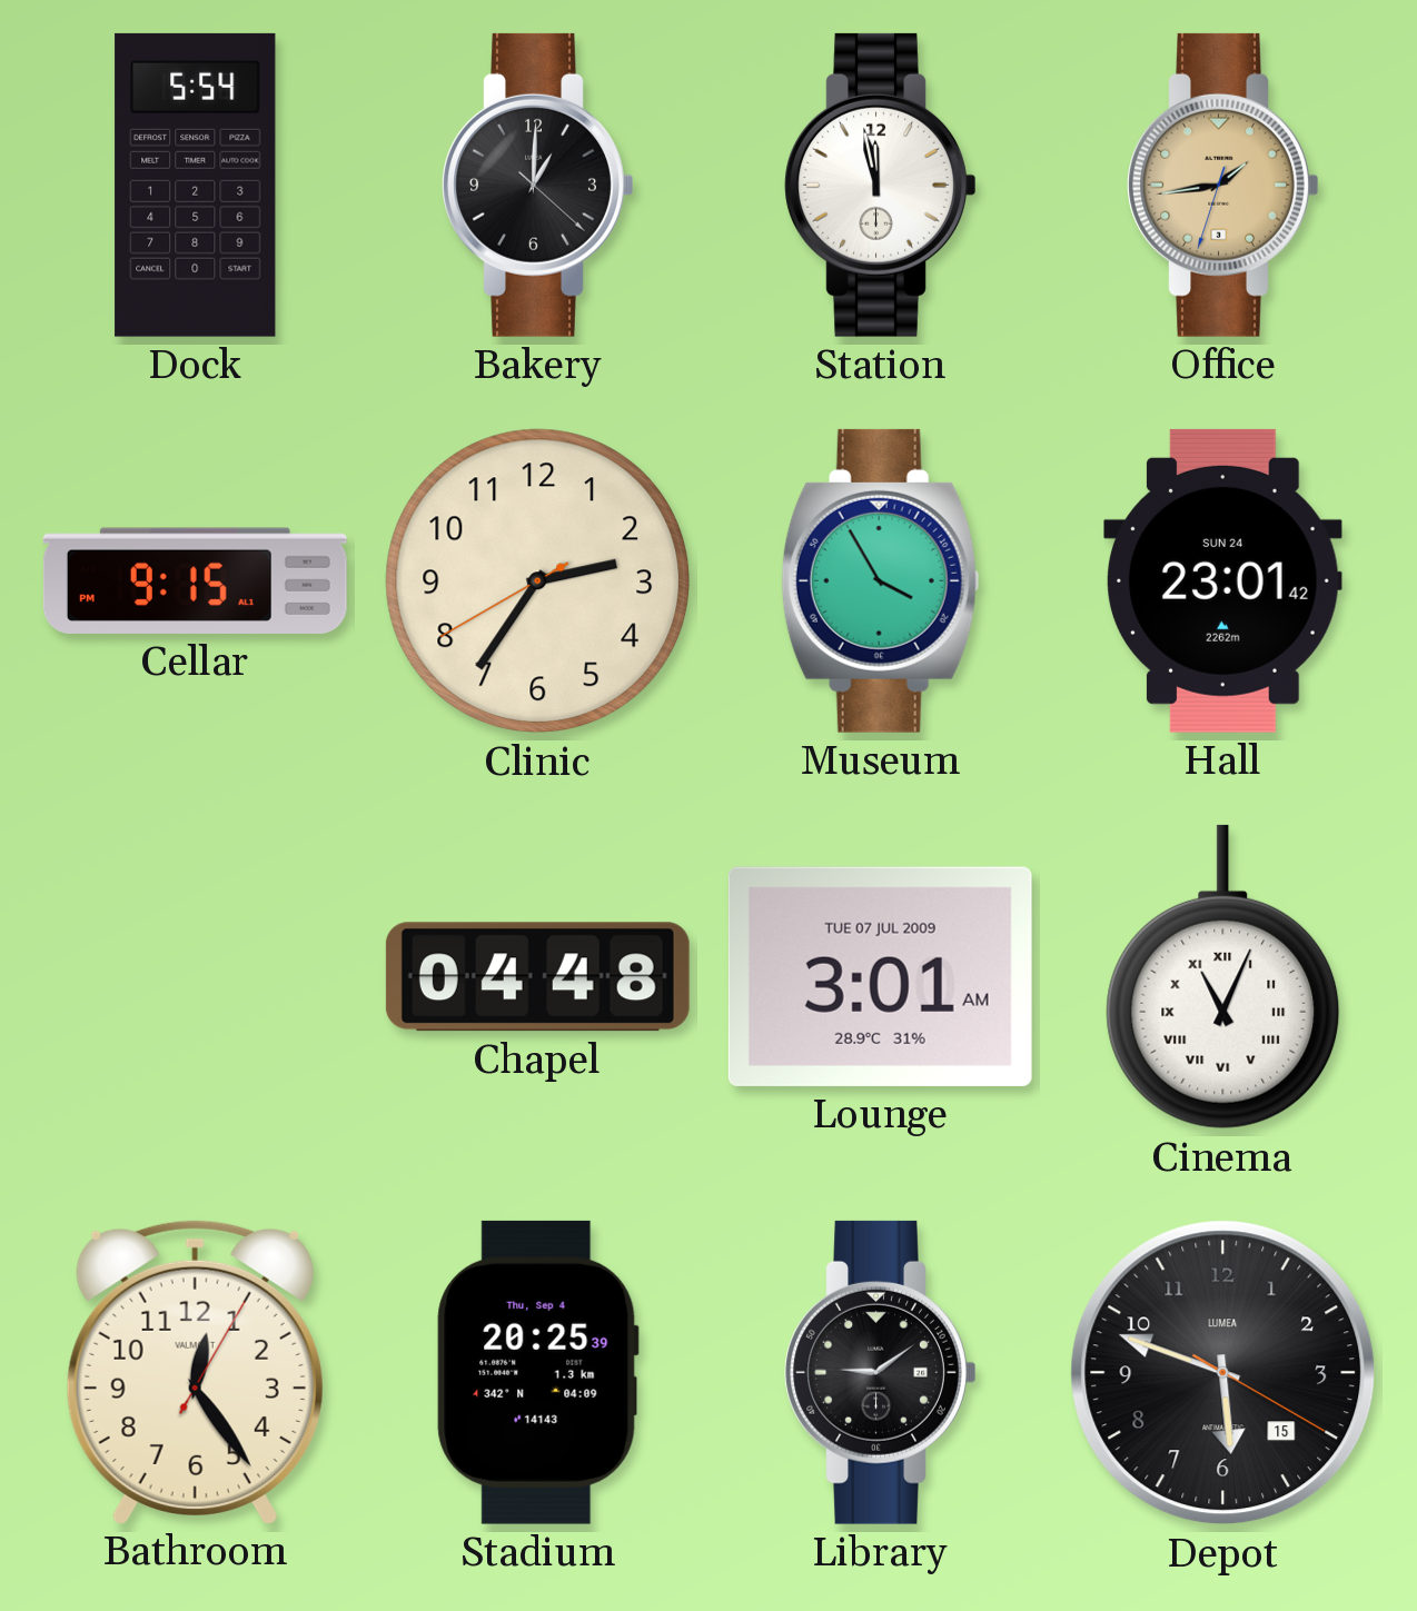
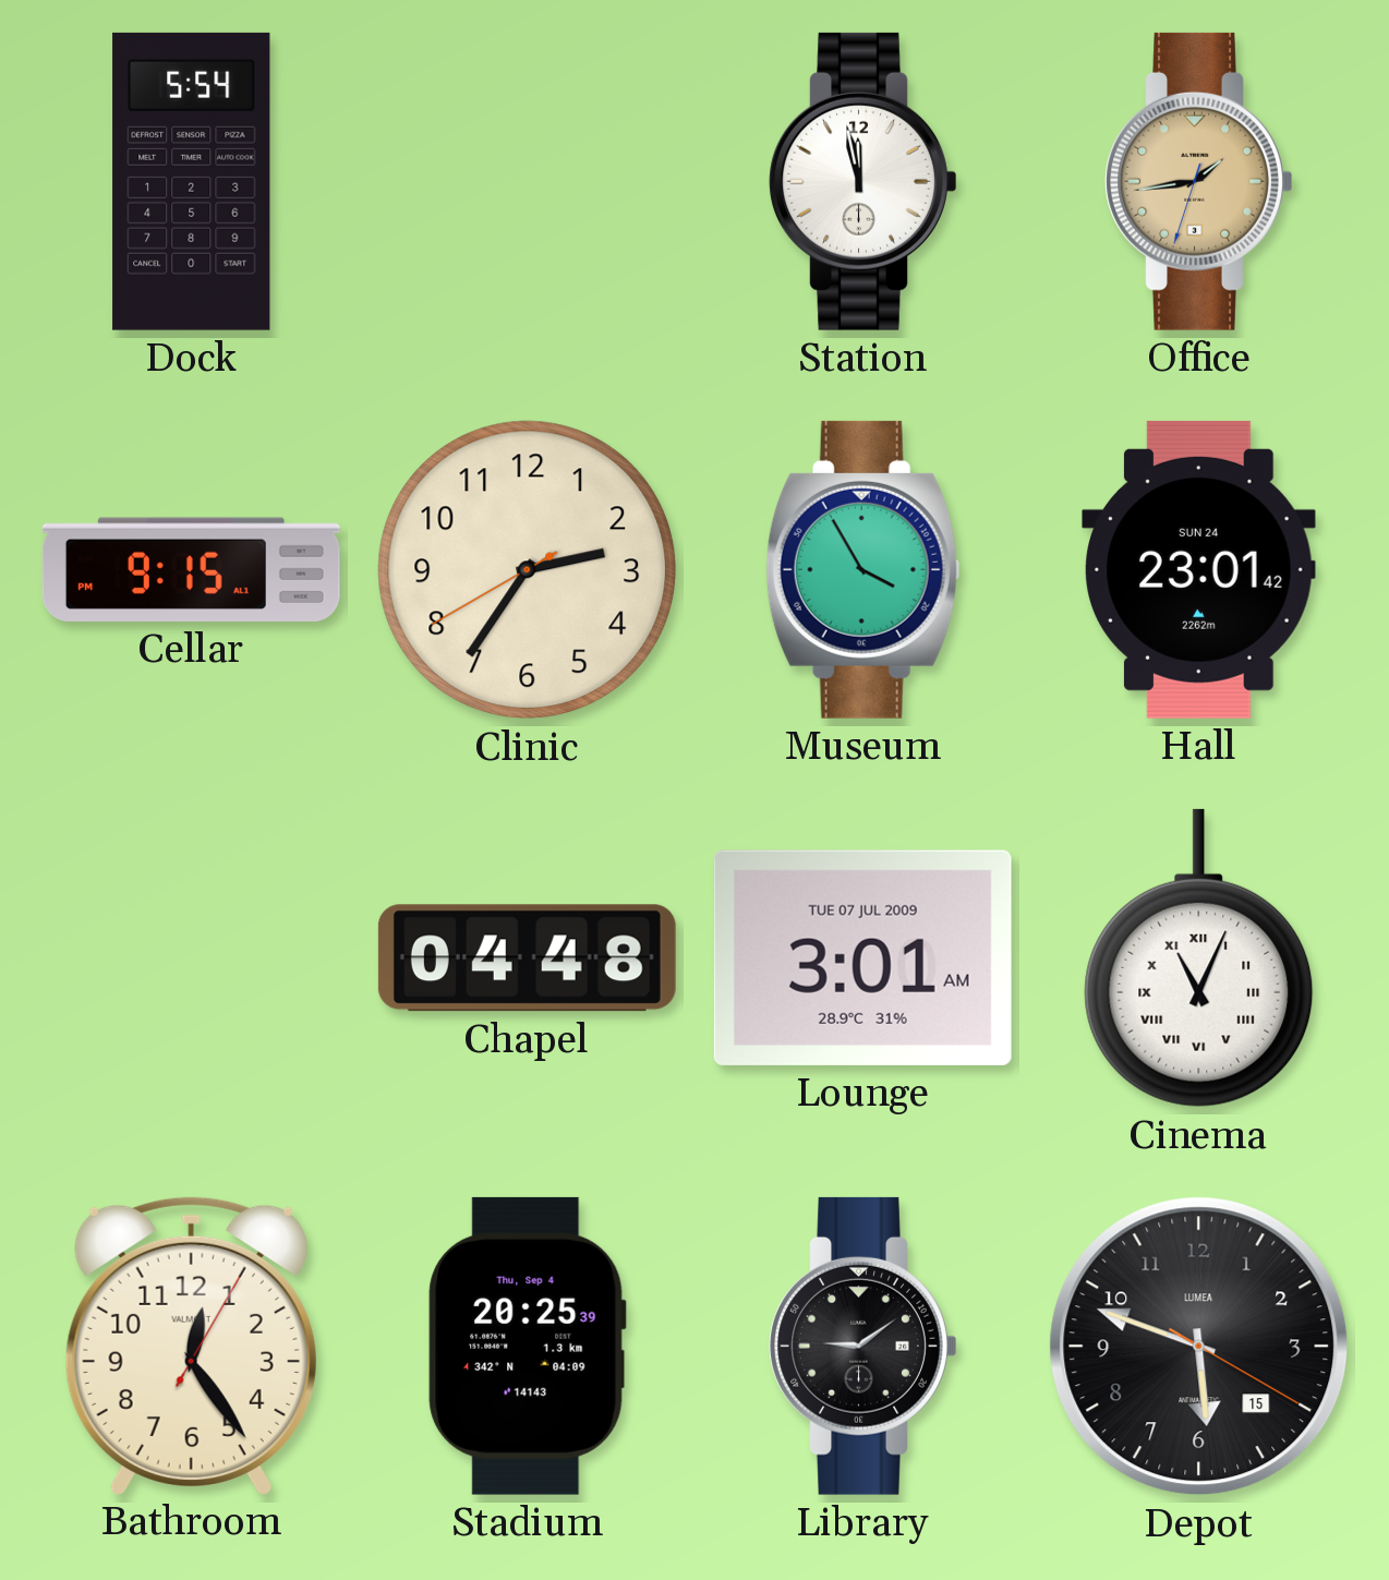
Bakery: 1:00 -> none
